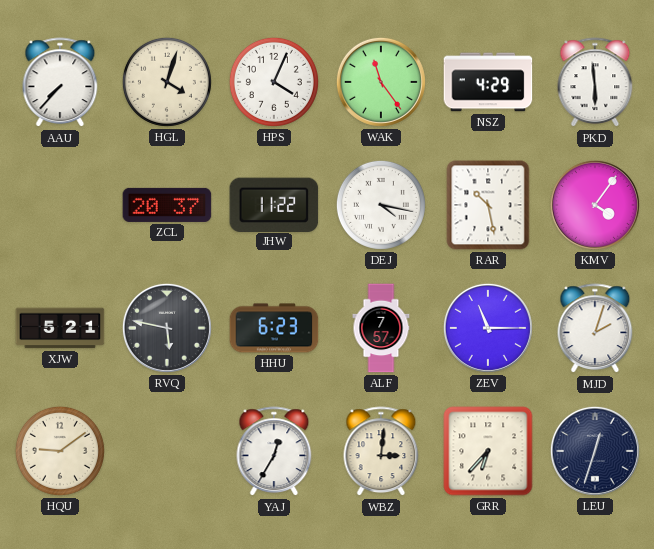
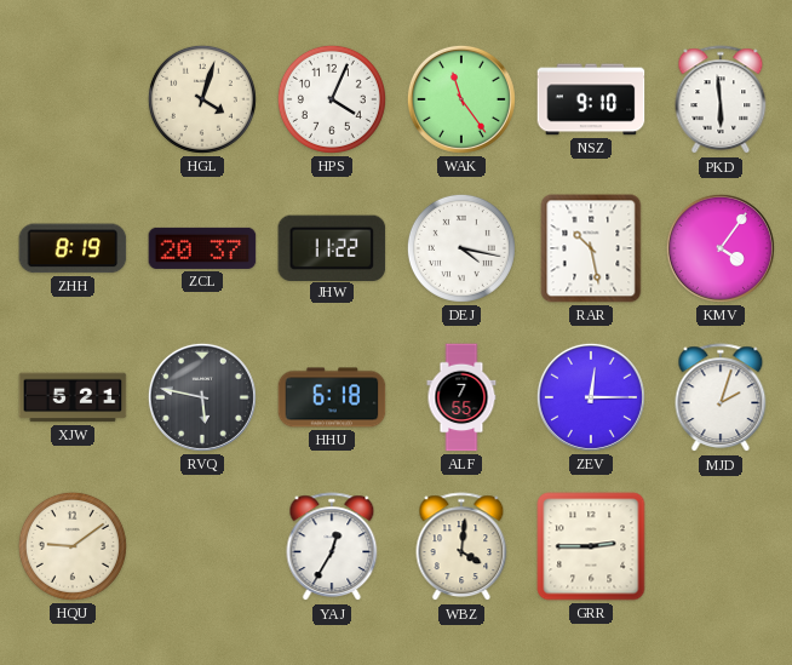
AAU: 7:37 -> none
NSZ: 4:29 -> 9:10
ZHH: none -> 8:19
HHU: 6:23 -> 6:18
ALF: 7:57 -> 7:55
ZEV: 11:15 -> 12:15
WBZ: 3:01 -> 4:01
GRR: 6:37 -> 2:45
LEU: 12:33 -> none
